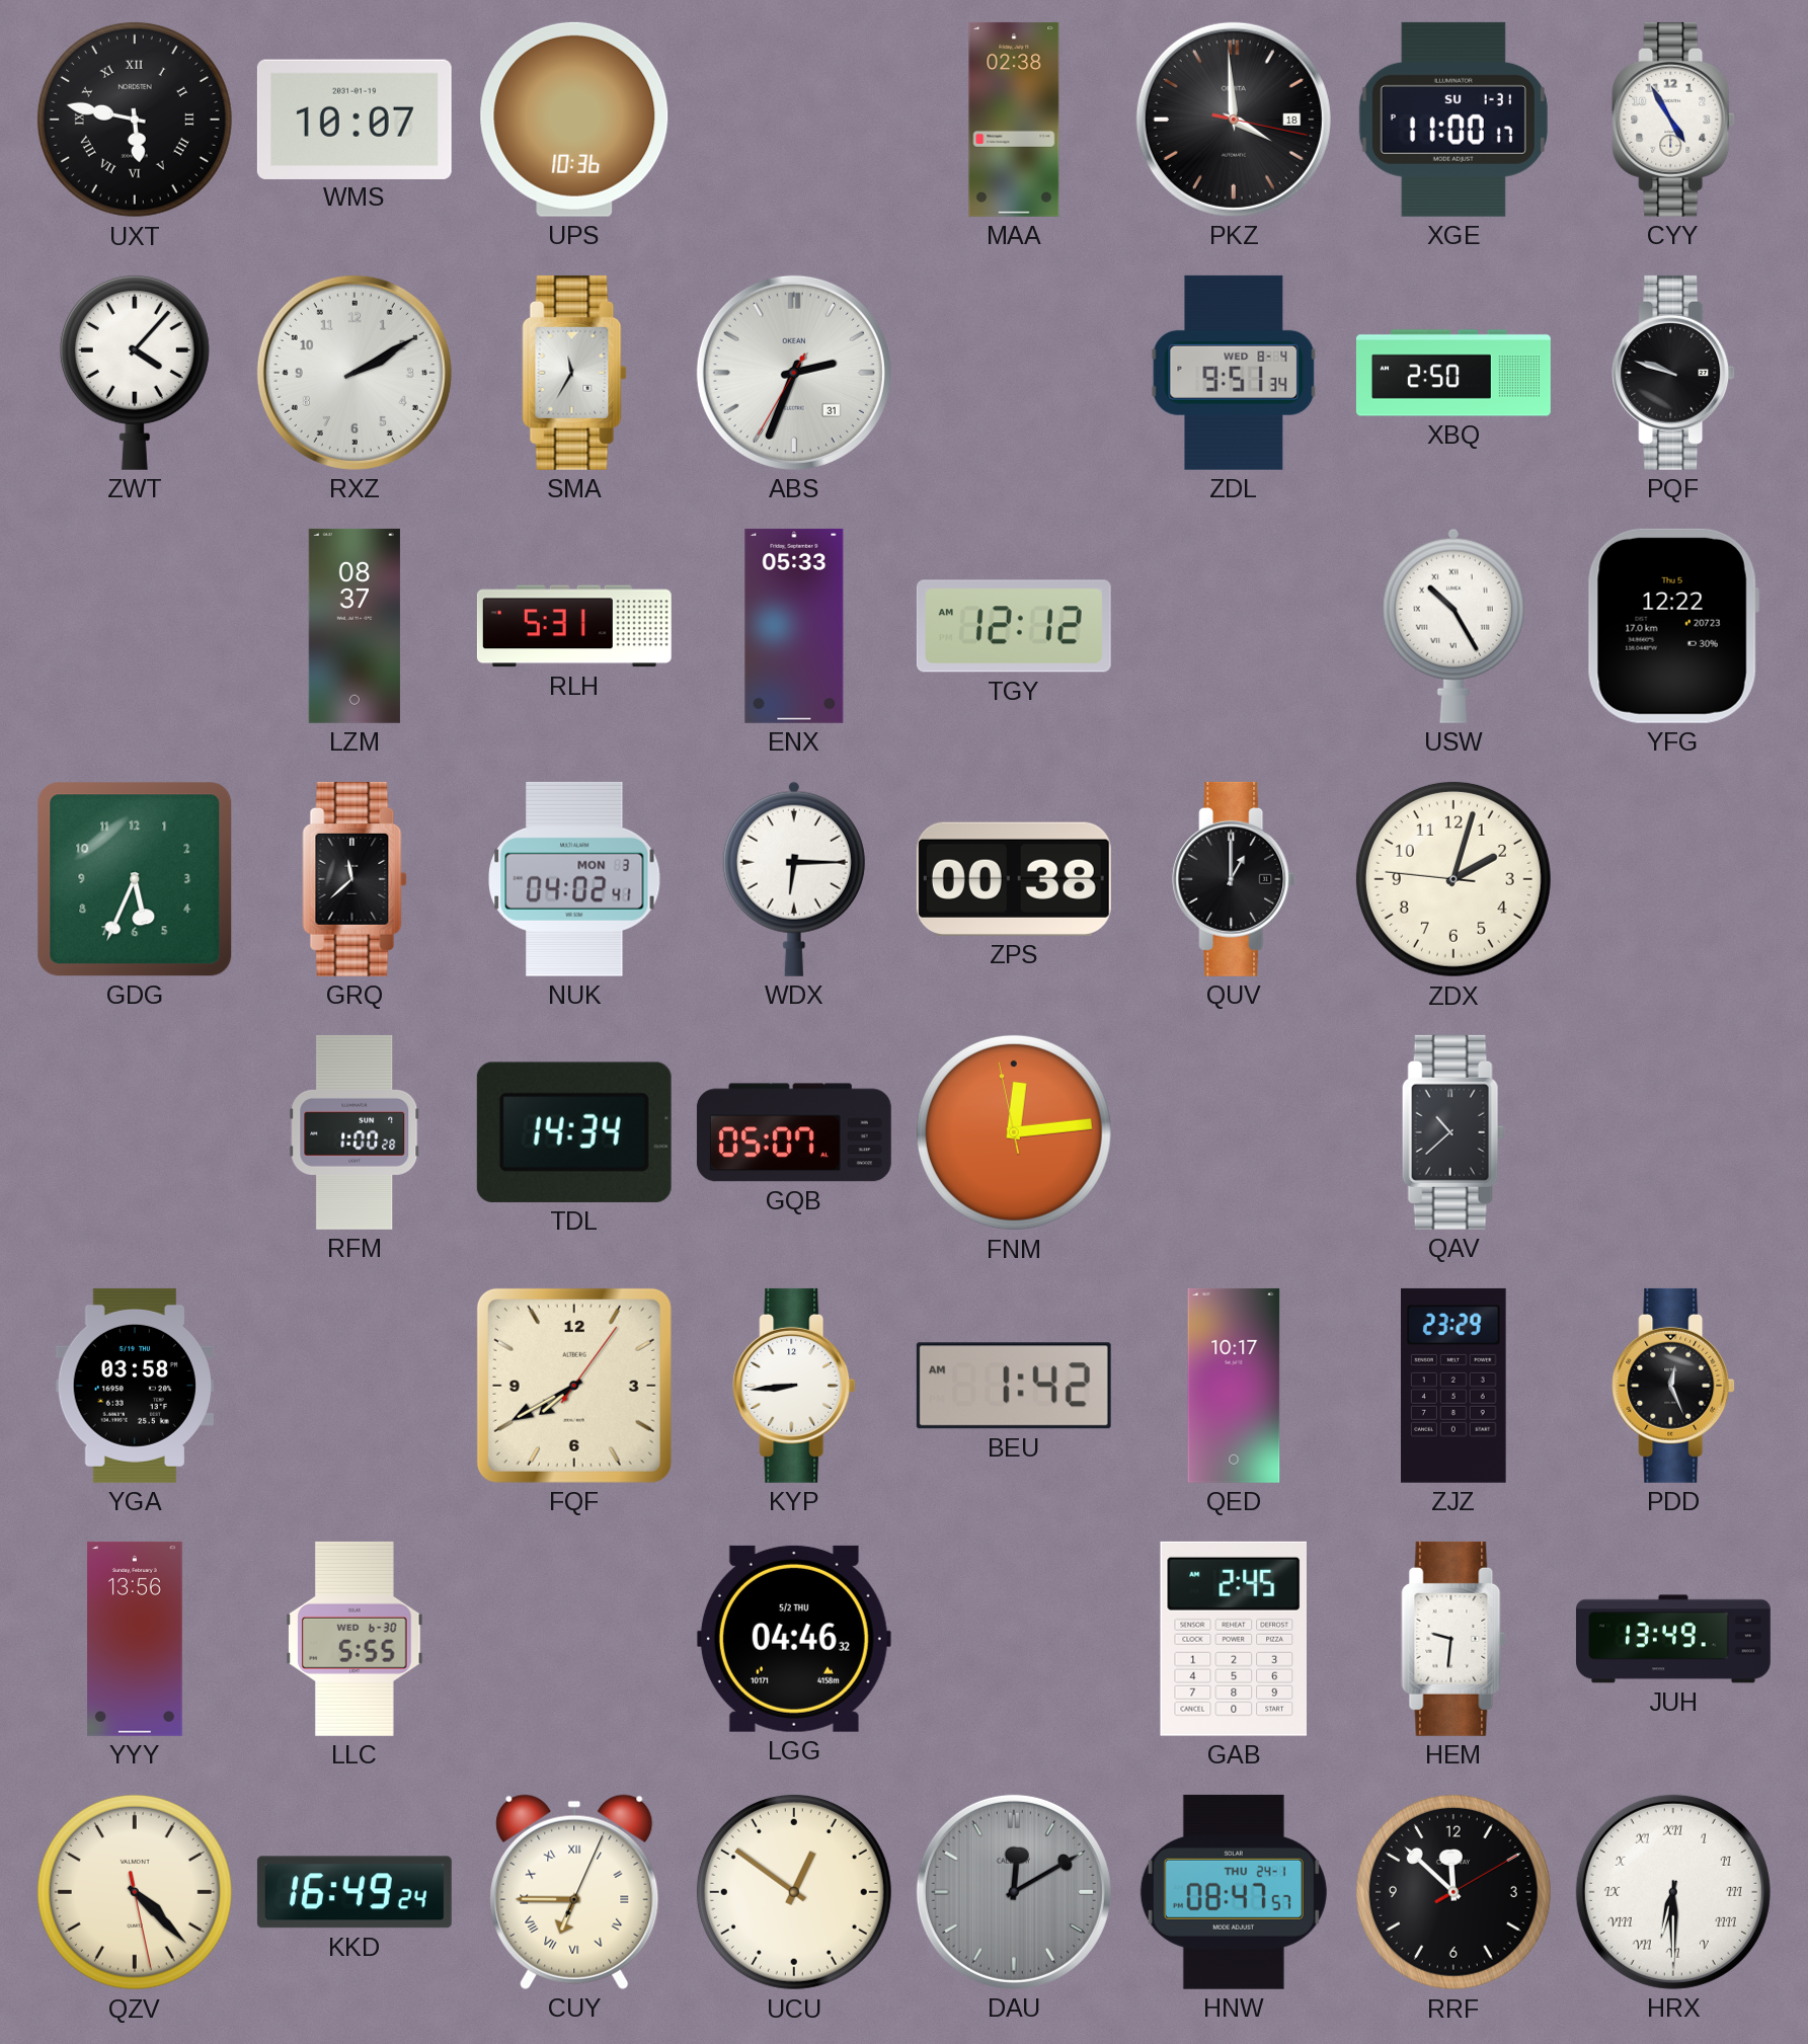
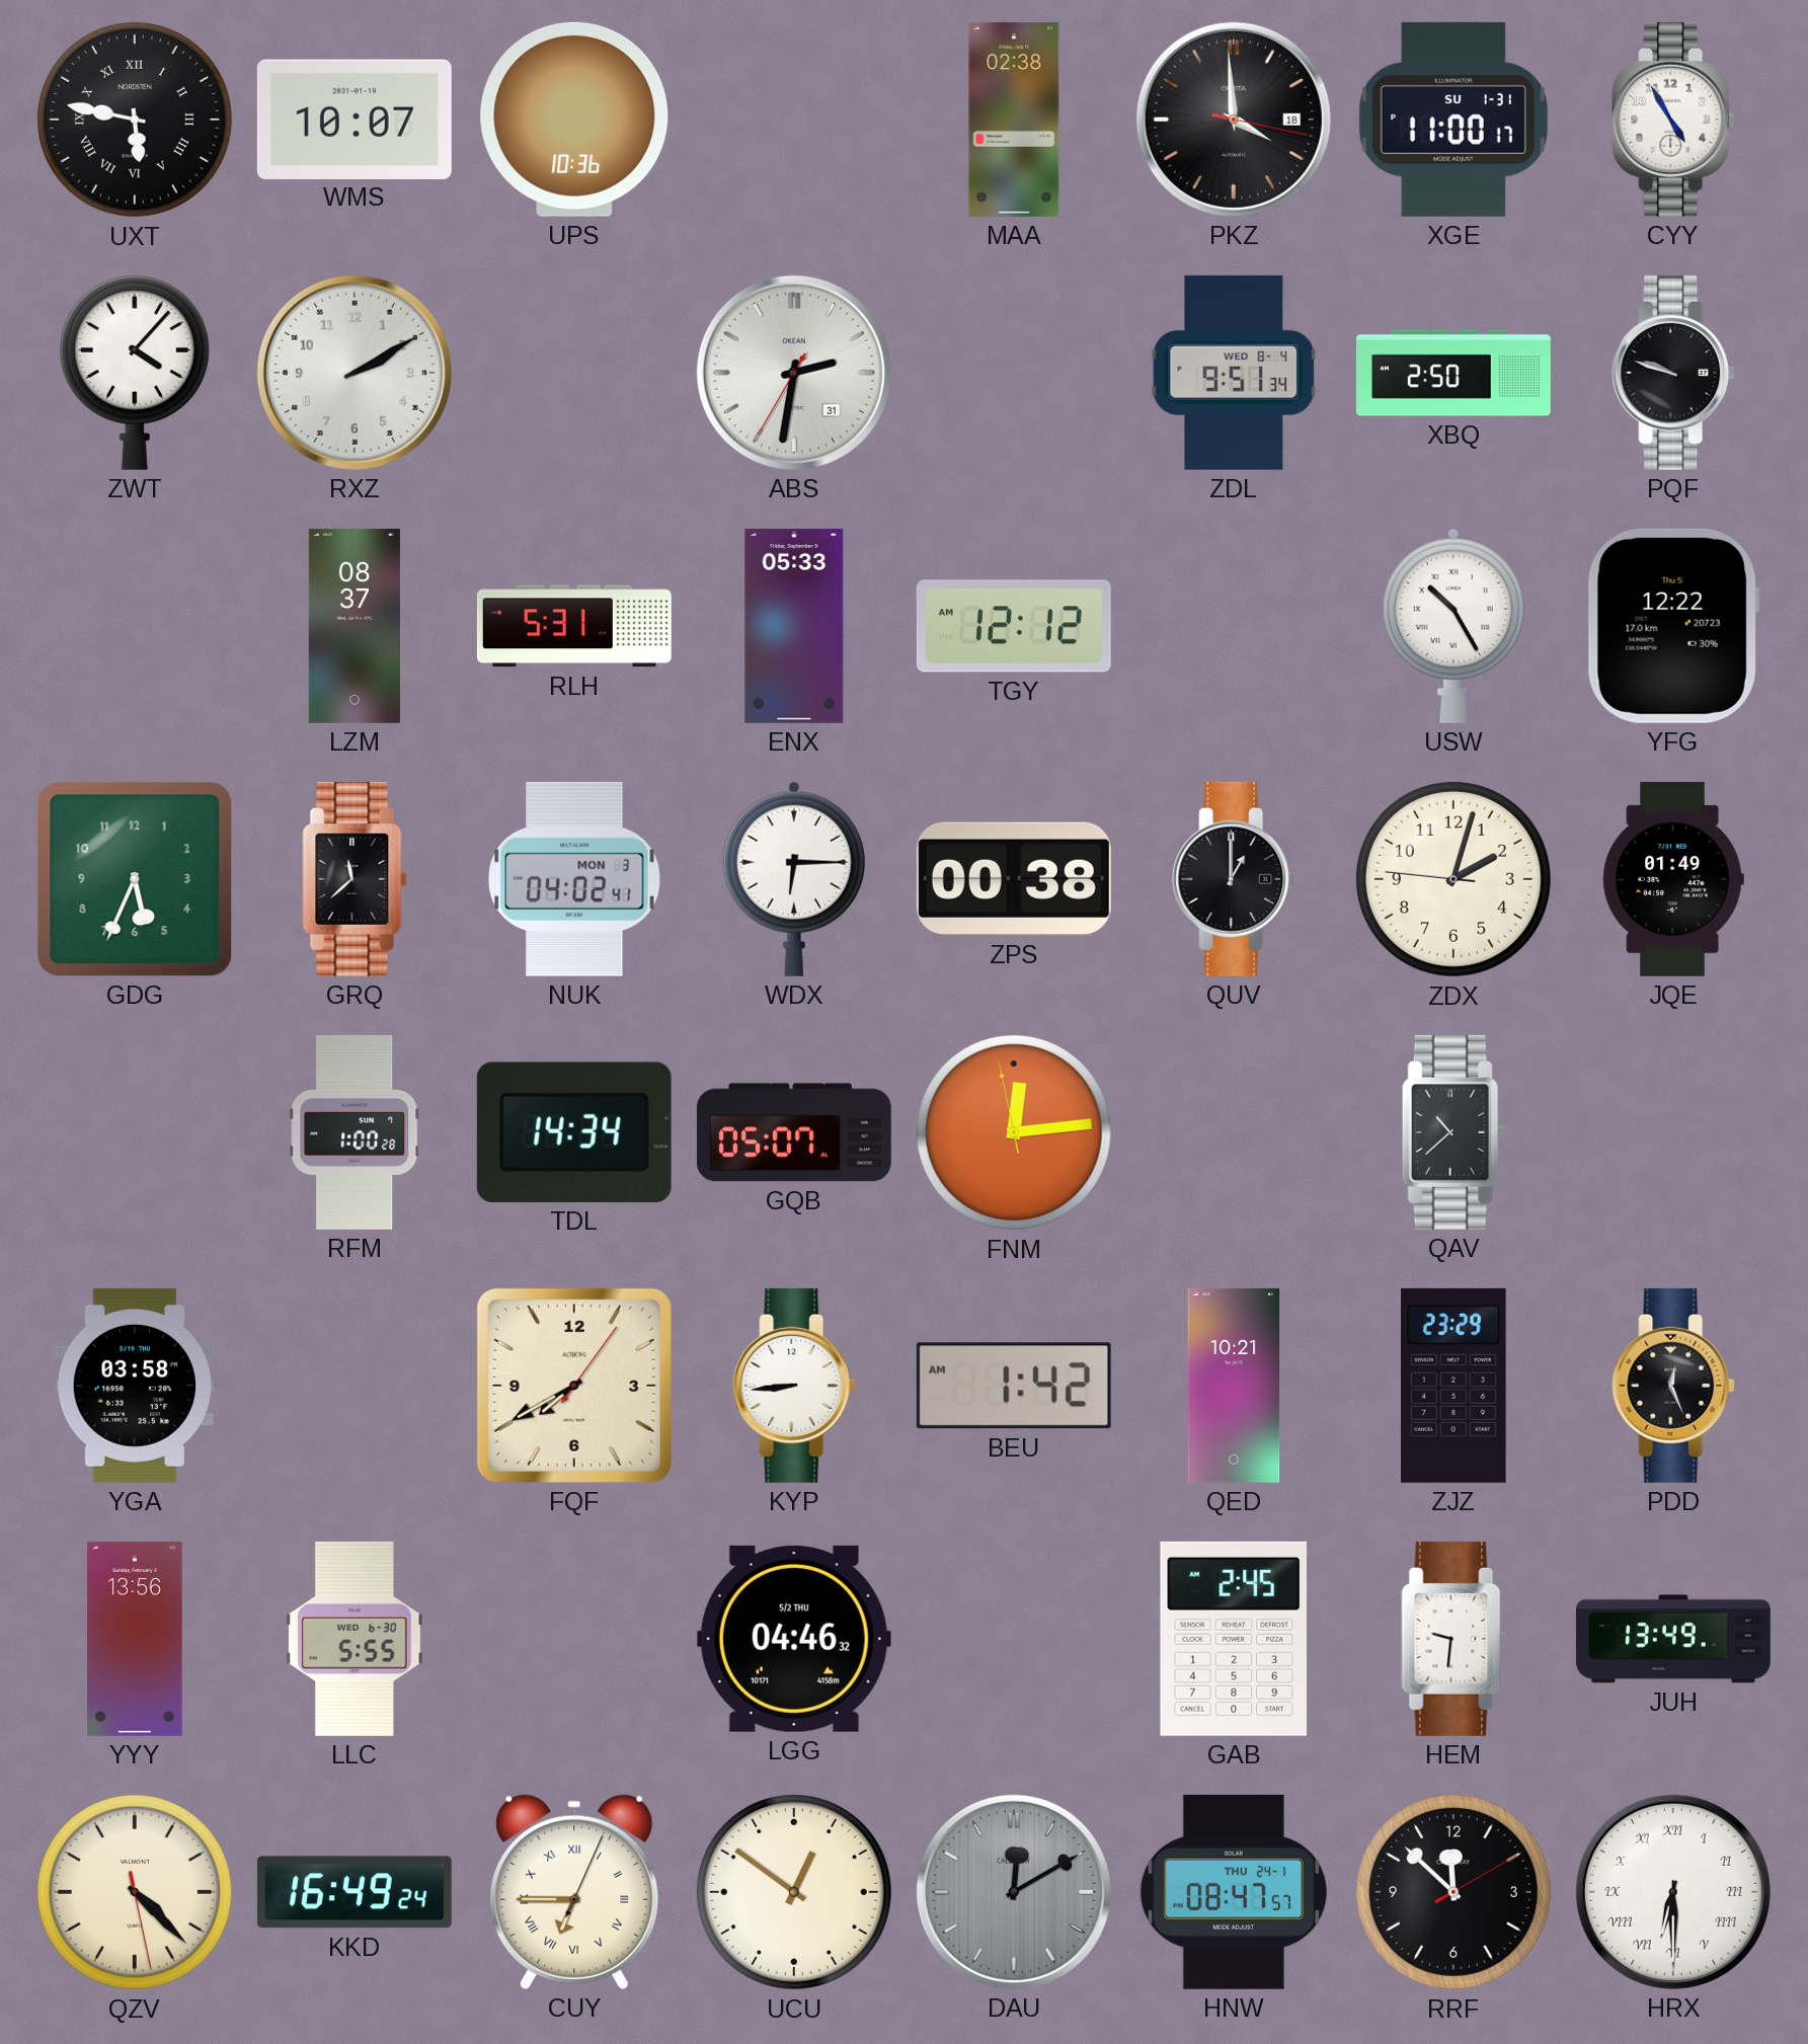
SMA: 11:35 -> none
ABS: 2:33 -> 2:31
JQE: none -> 01:49
QED: 10:17 -> 10:21
